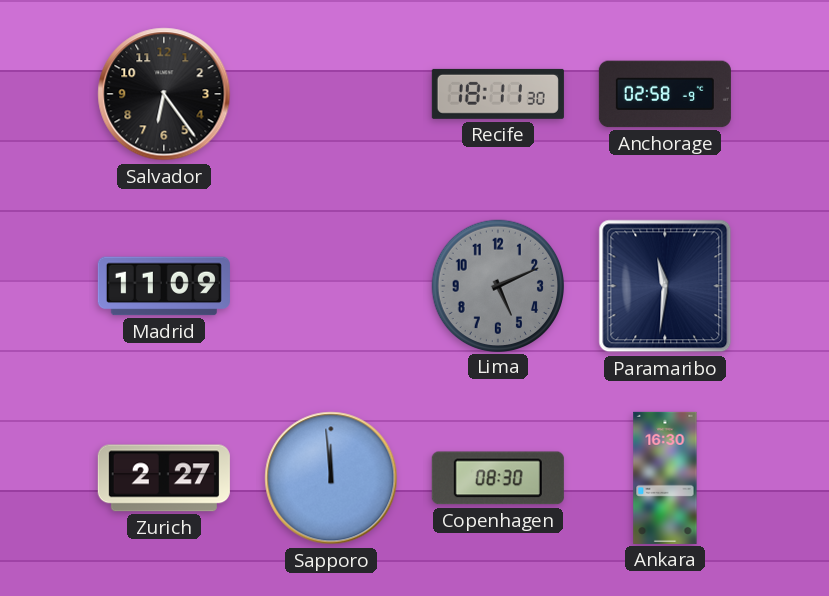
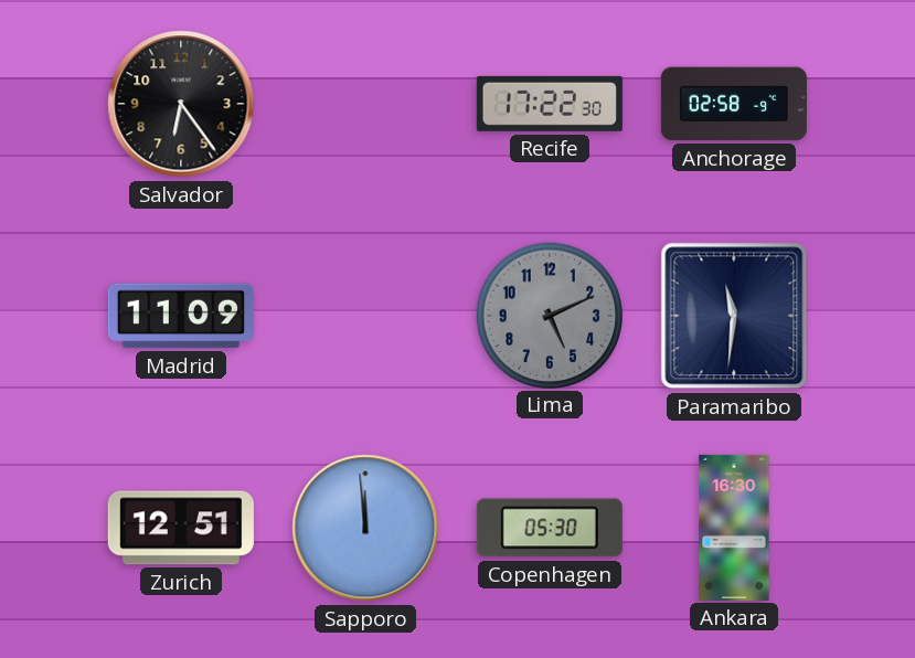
Recife: 18:11 -> 17:22
Zurich: 2:27 -> 12:51
Copenhagen: 08:30 -> 05:30
